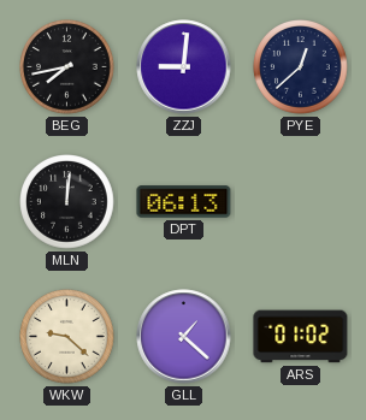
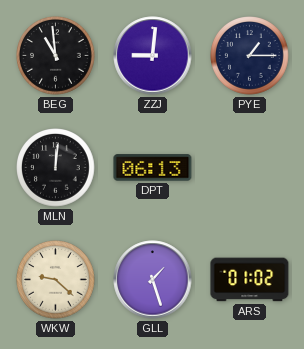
BEG: 7:43 -> 10:59
PYE: 12:38 -> 1:15
GLL: 1:22 -> 1:27
